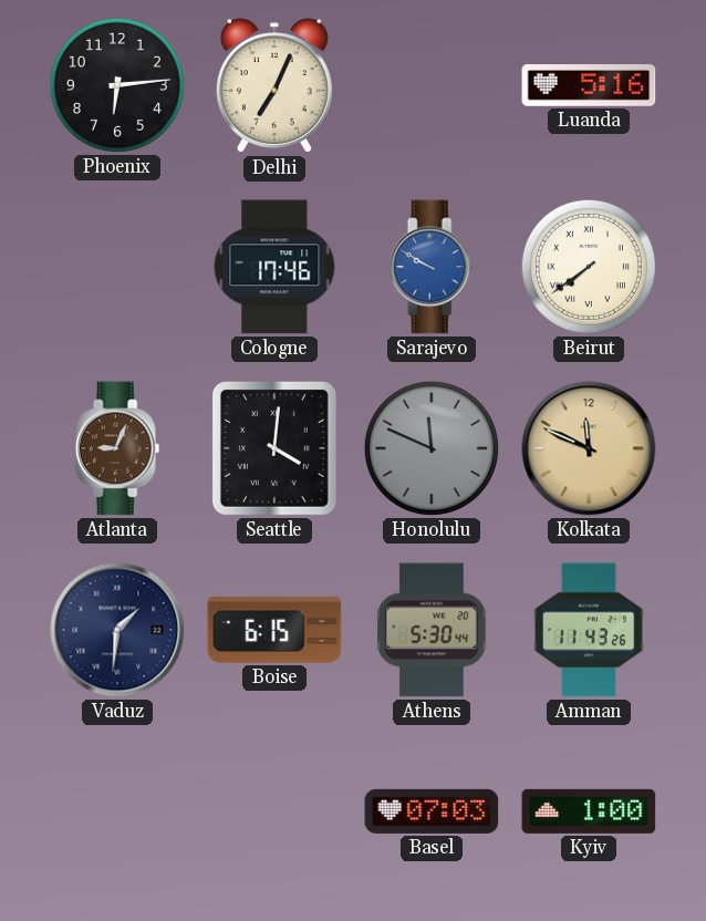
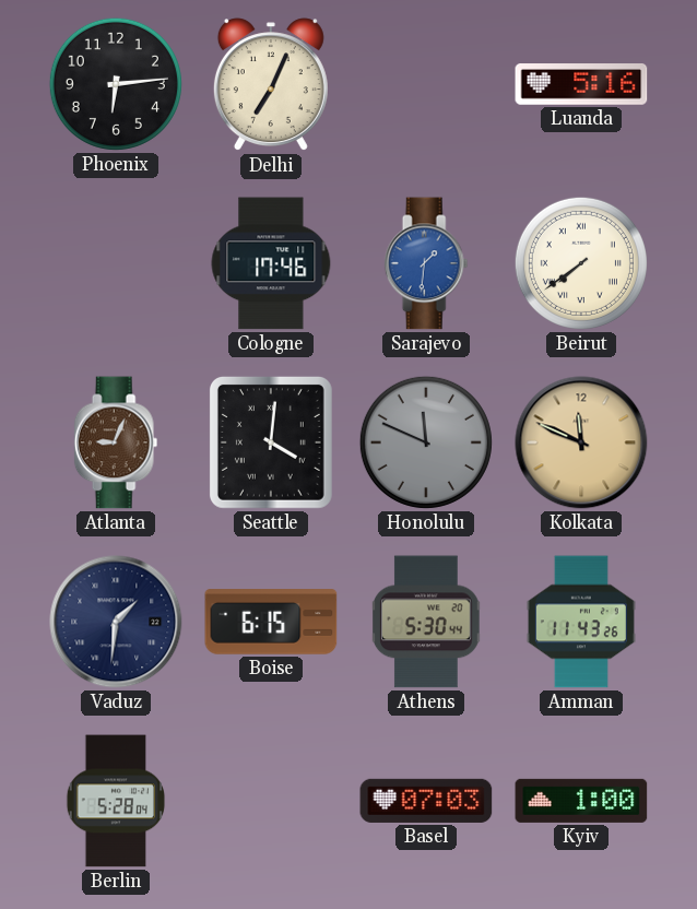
Sarajevo: 9:50 -> 1:31
Berlin: none -> 5:28
